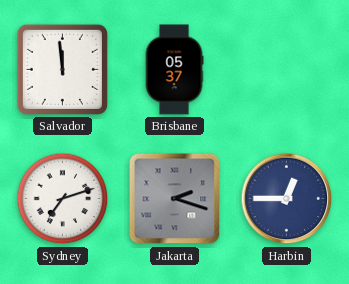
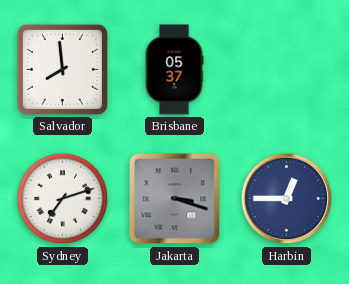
Salvador: 11:59 -> 7:59
Jakarta: 2:18 -> 3:18
